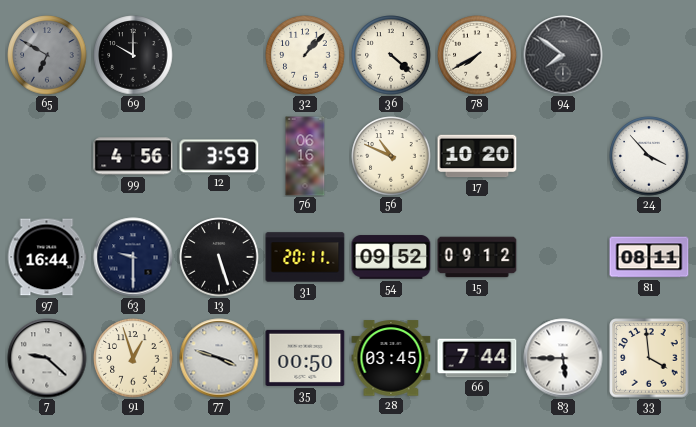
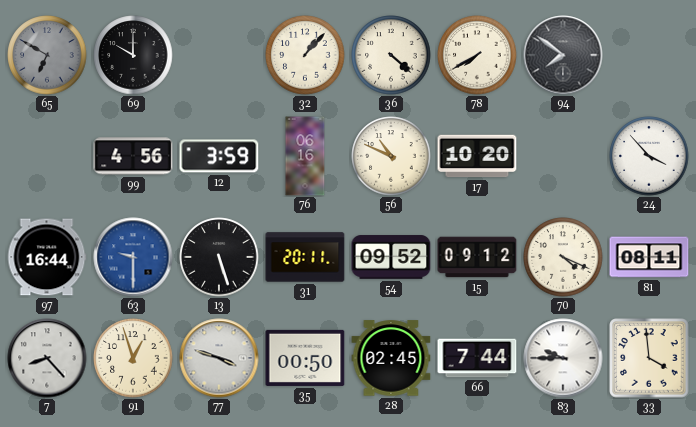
63 dial: navy -> blue
70: none -> 4:19
7: 9:22 -> 8:23
28: 03:45 -> 02:45
83: 5:45 -> 9:45
